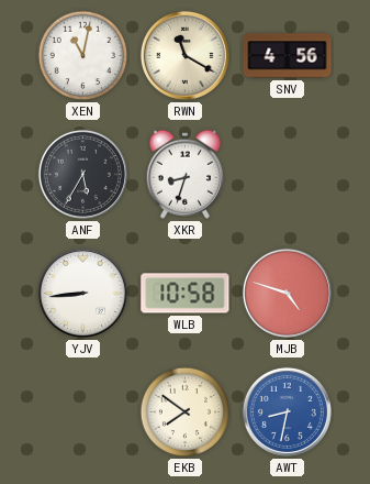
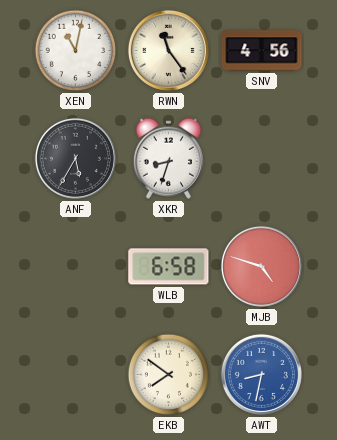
RWN: 11:20 -> 11:24
YJV: 8:44 -> none
WLB: 10:58 -> 6:58
